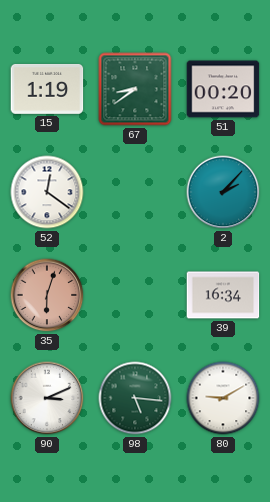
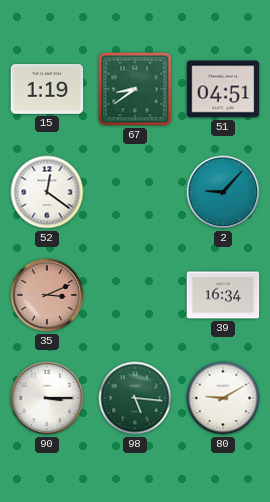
51: 00:20 -> 04:51
2: 2:07 -> 9:07
35: 6:03 -> 3:11
90: 3:11 -> 3:15
